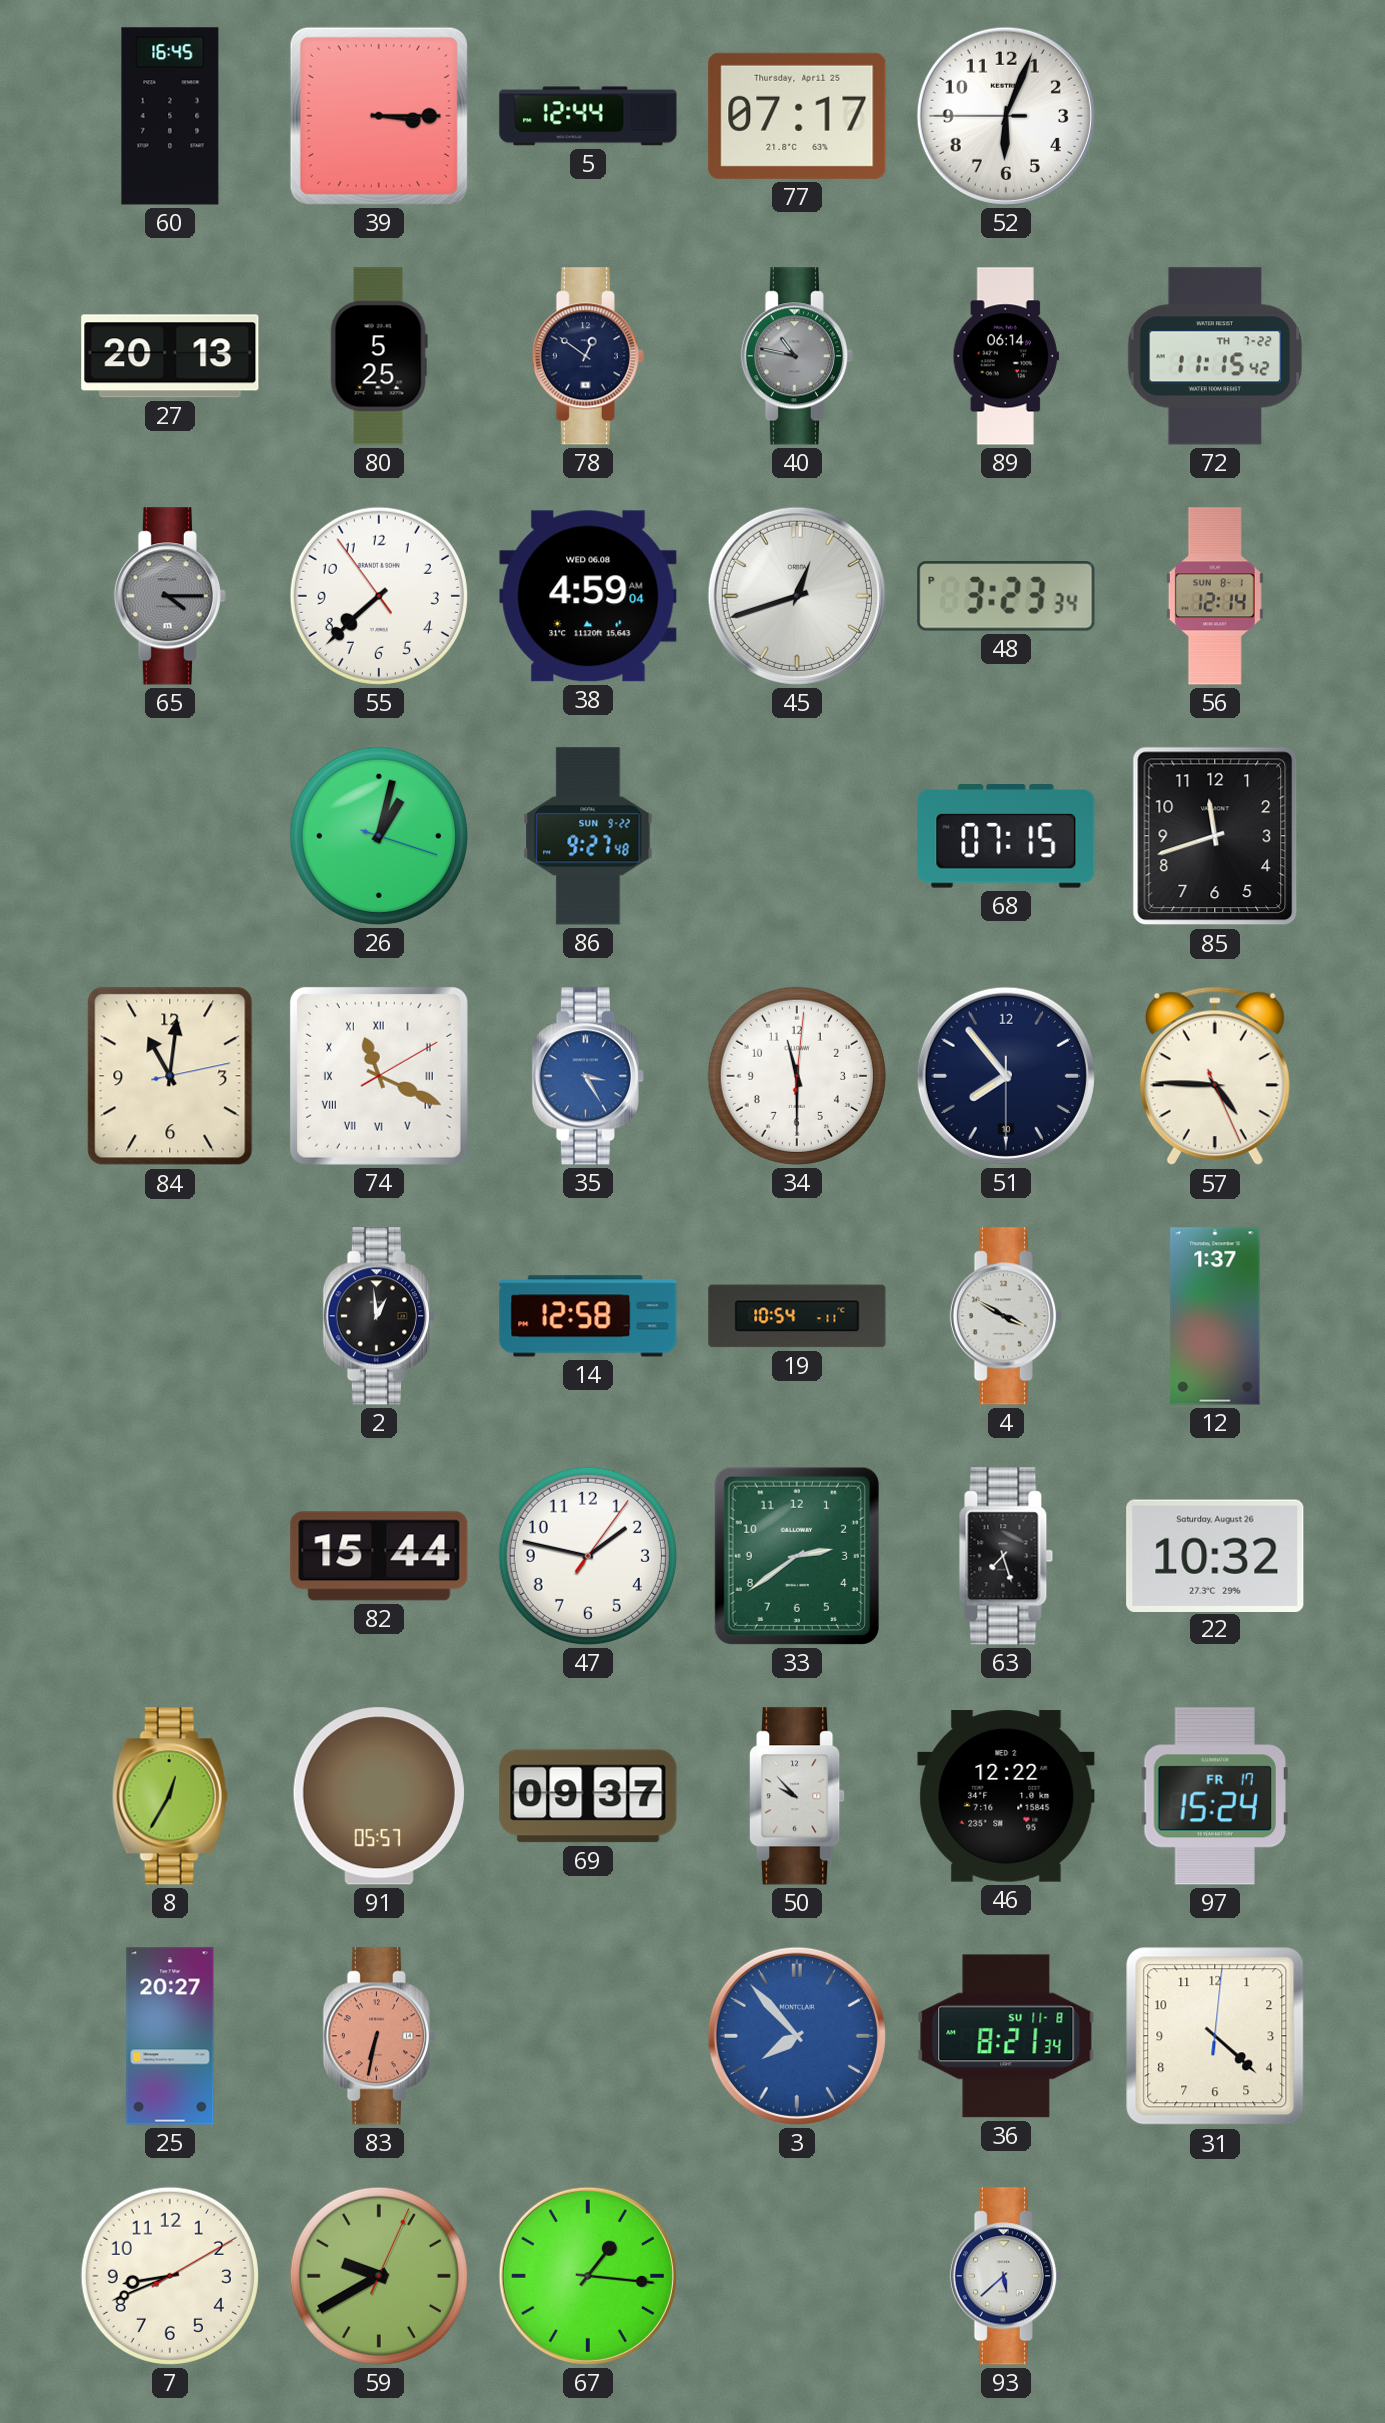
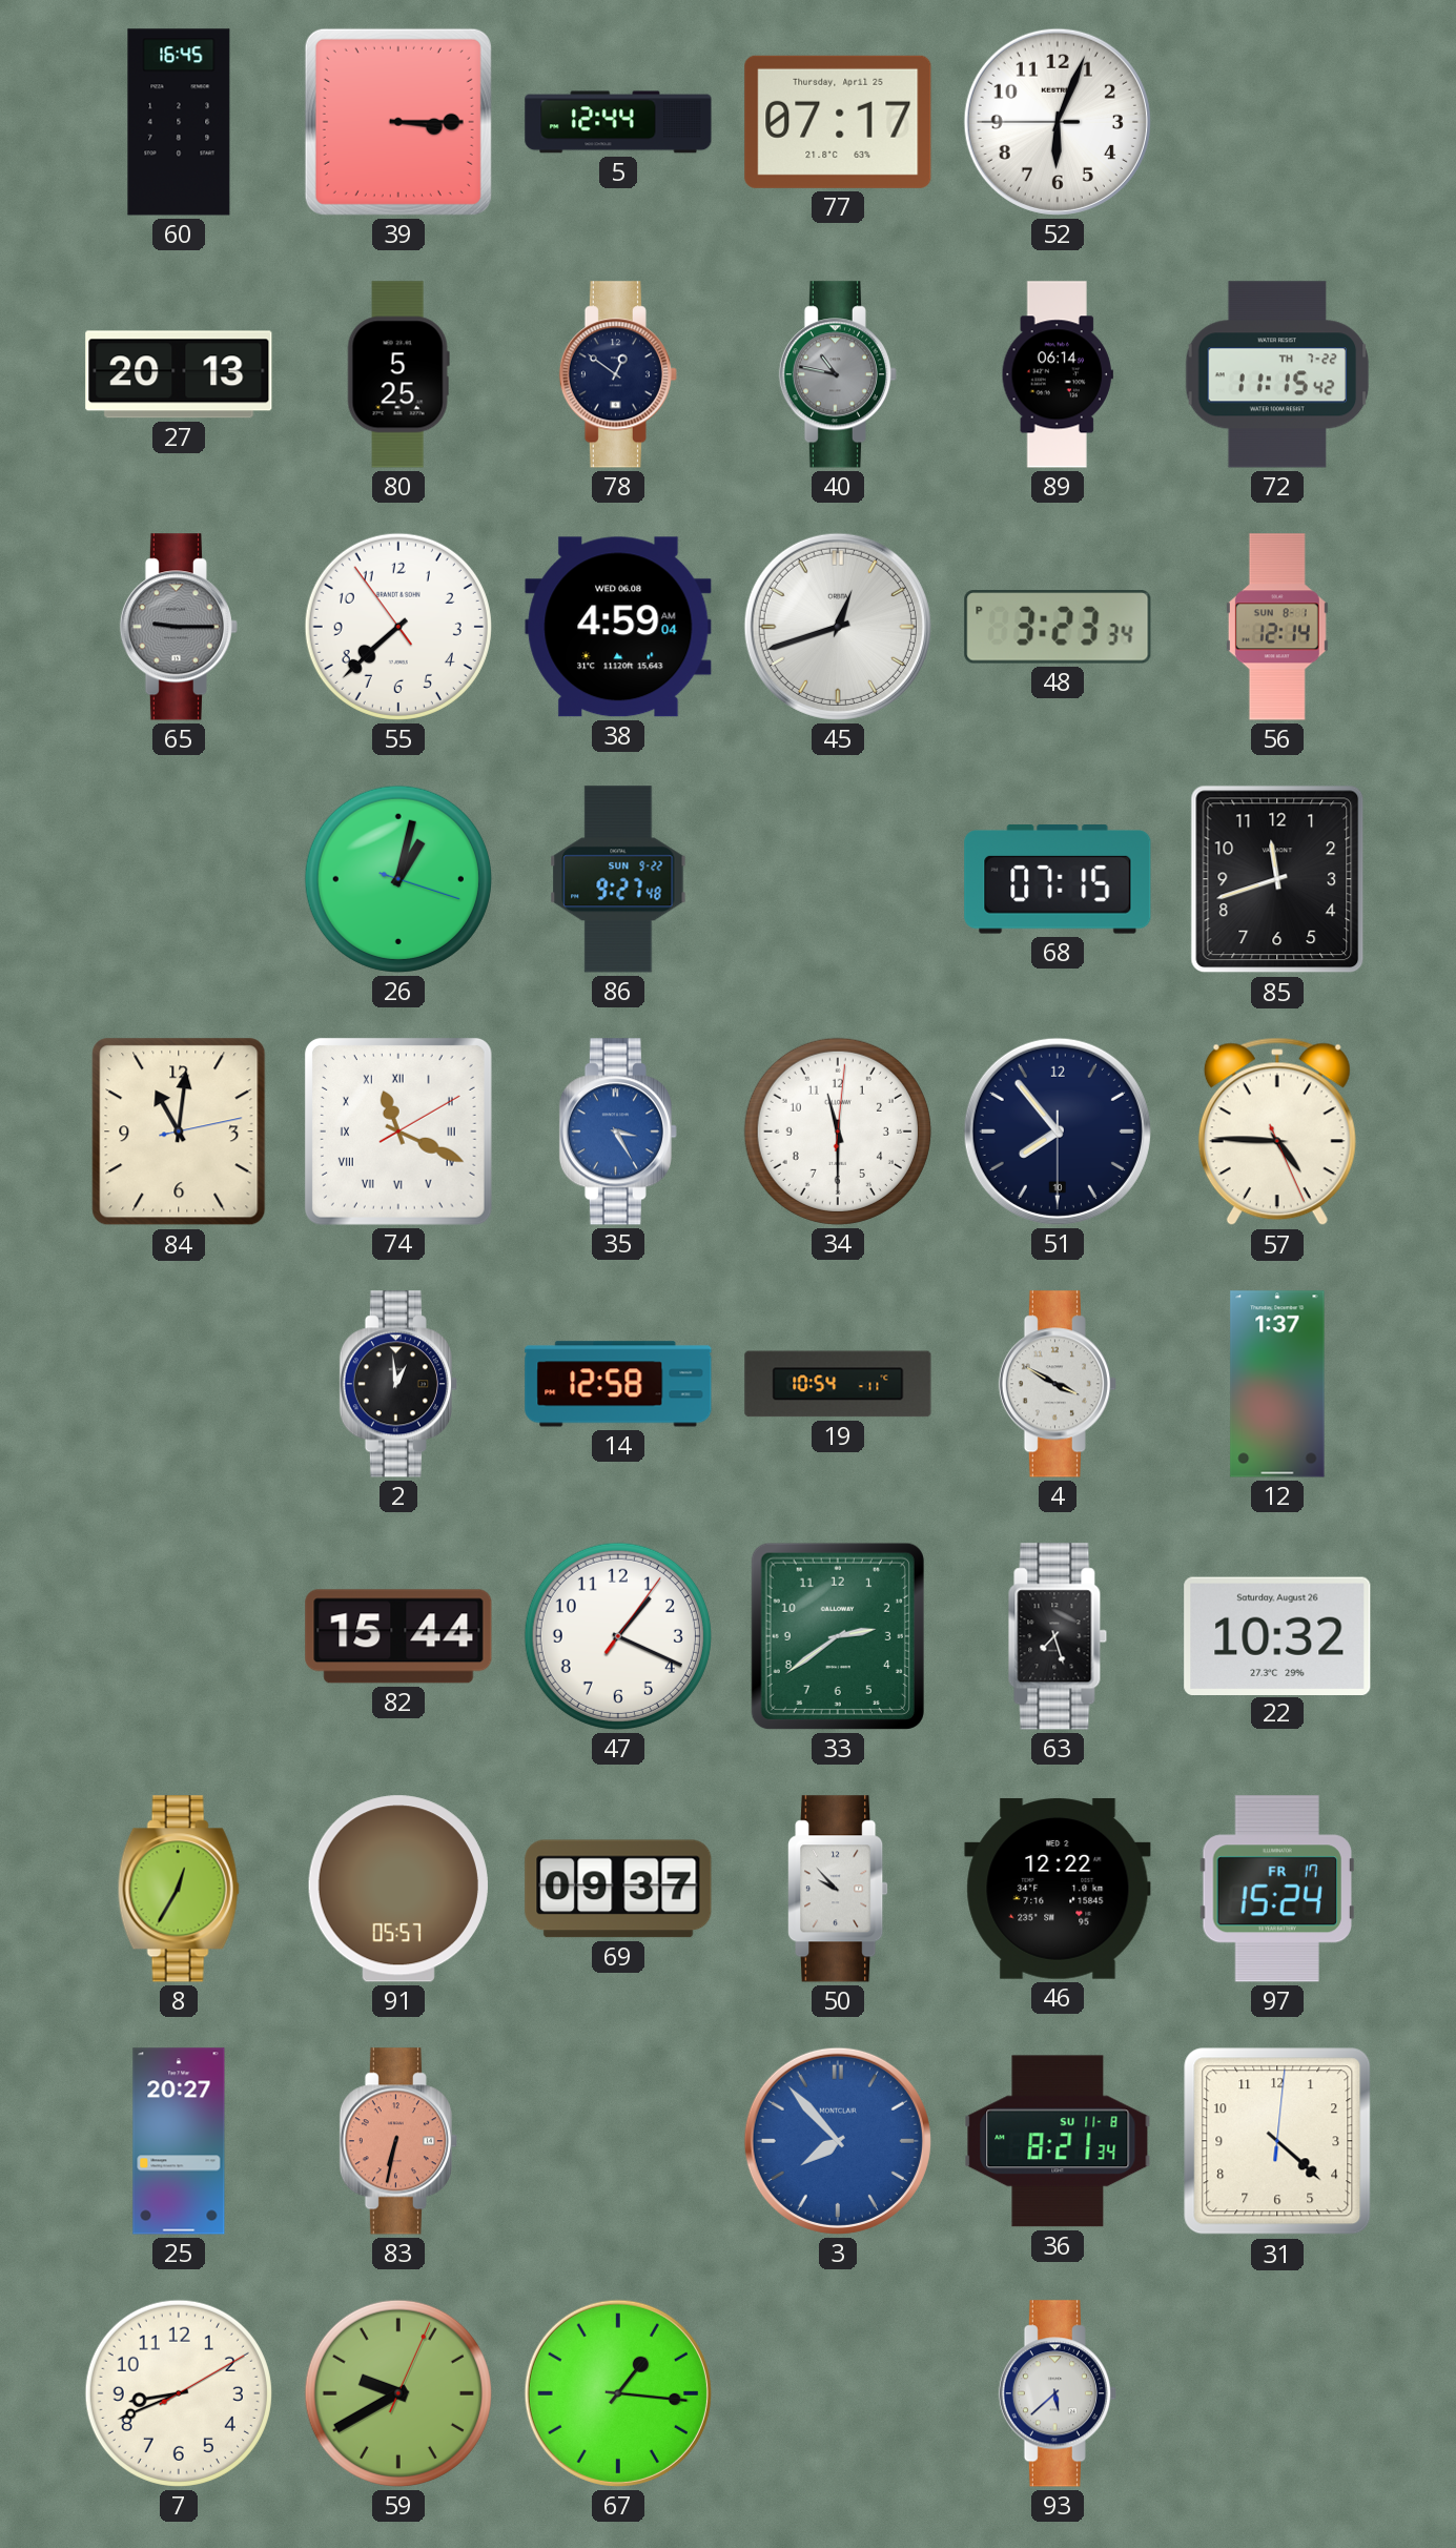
65: 4:15 -> 9:15
47: 1:47 -> 1:19
